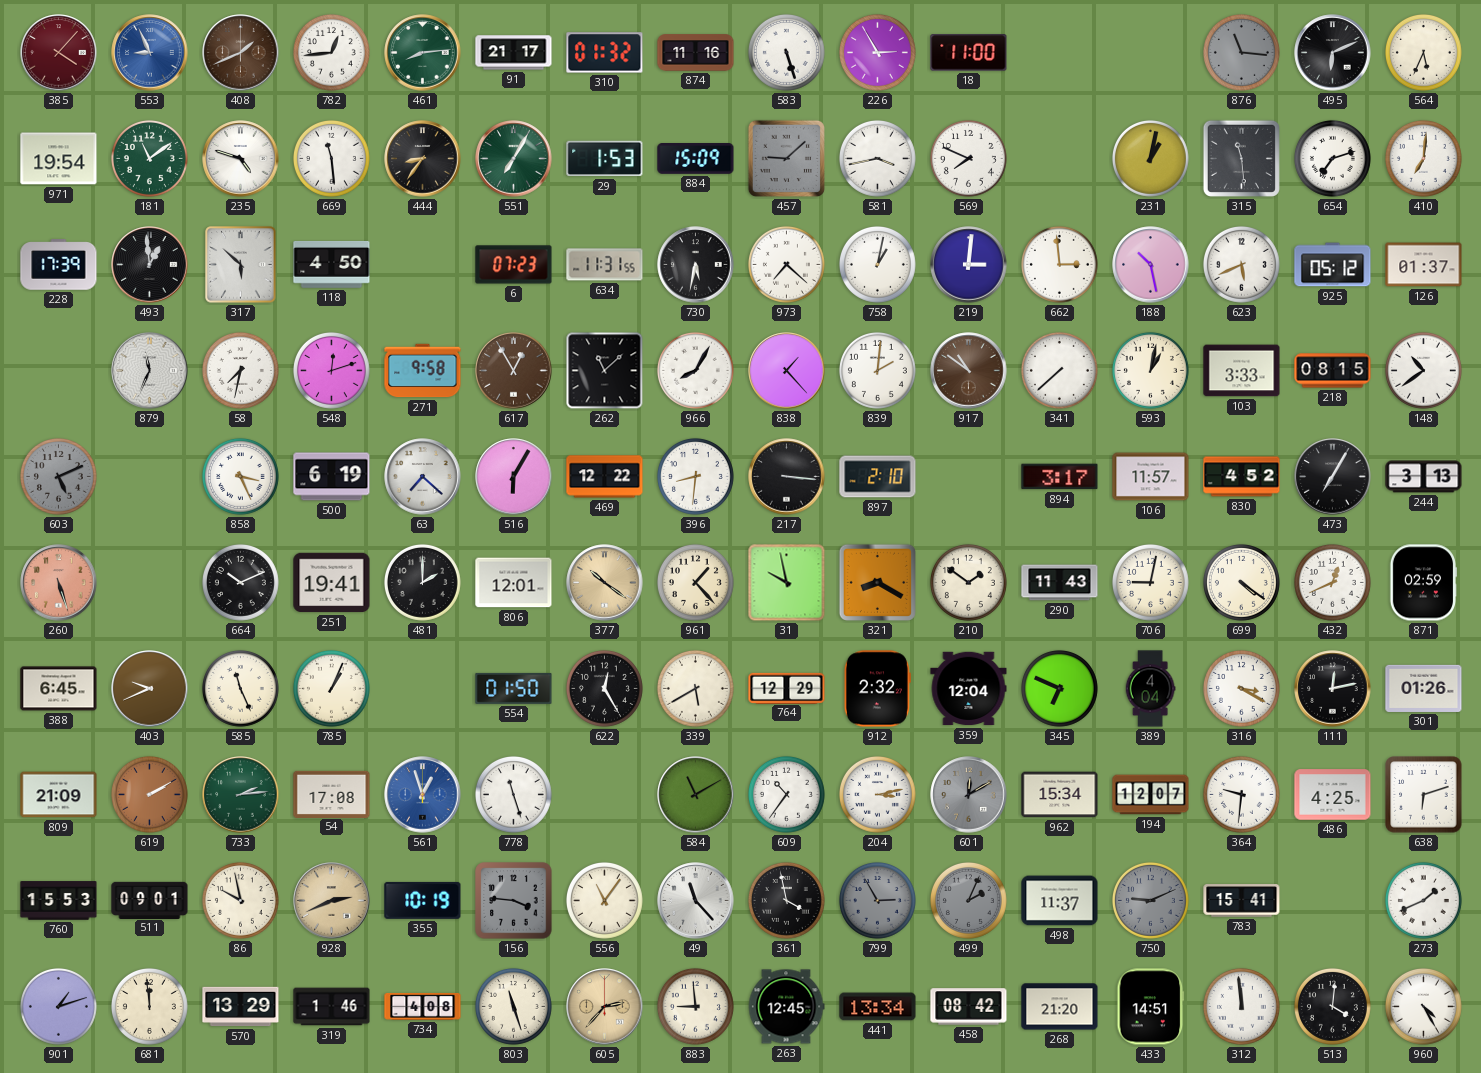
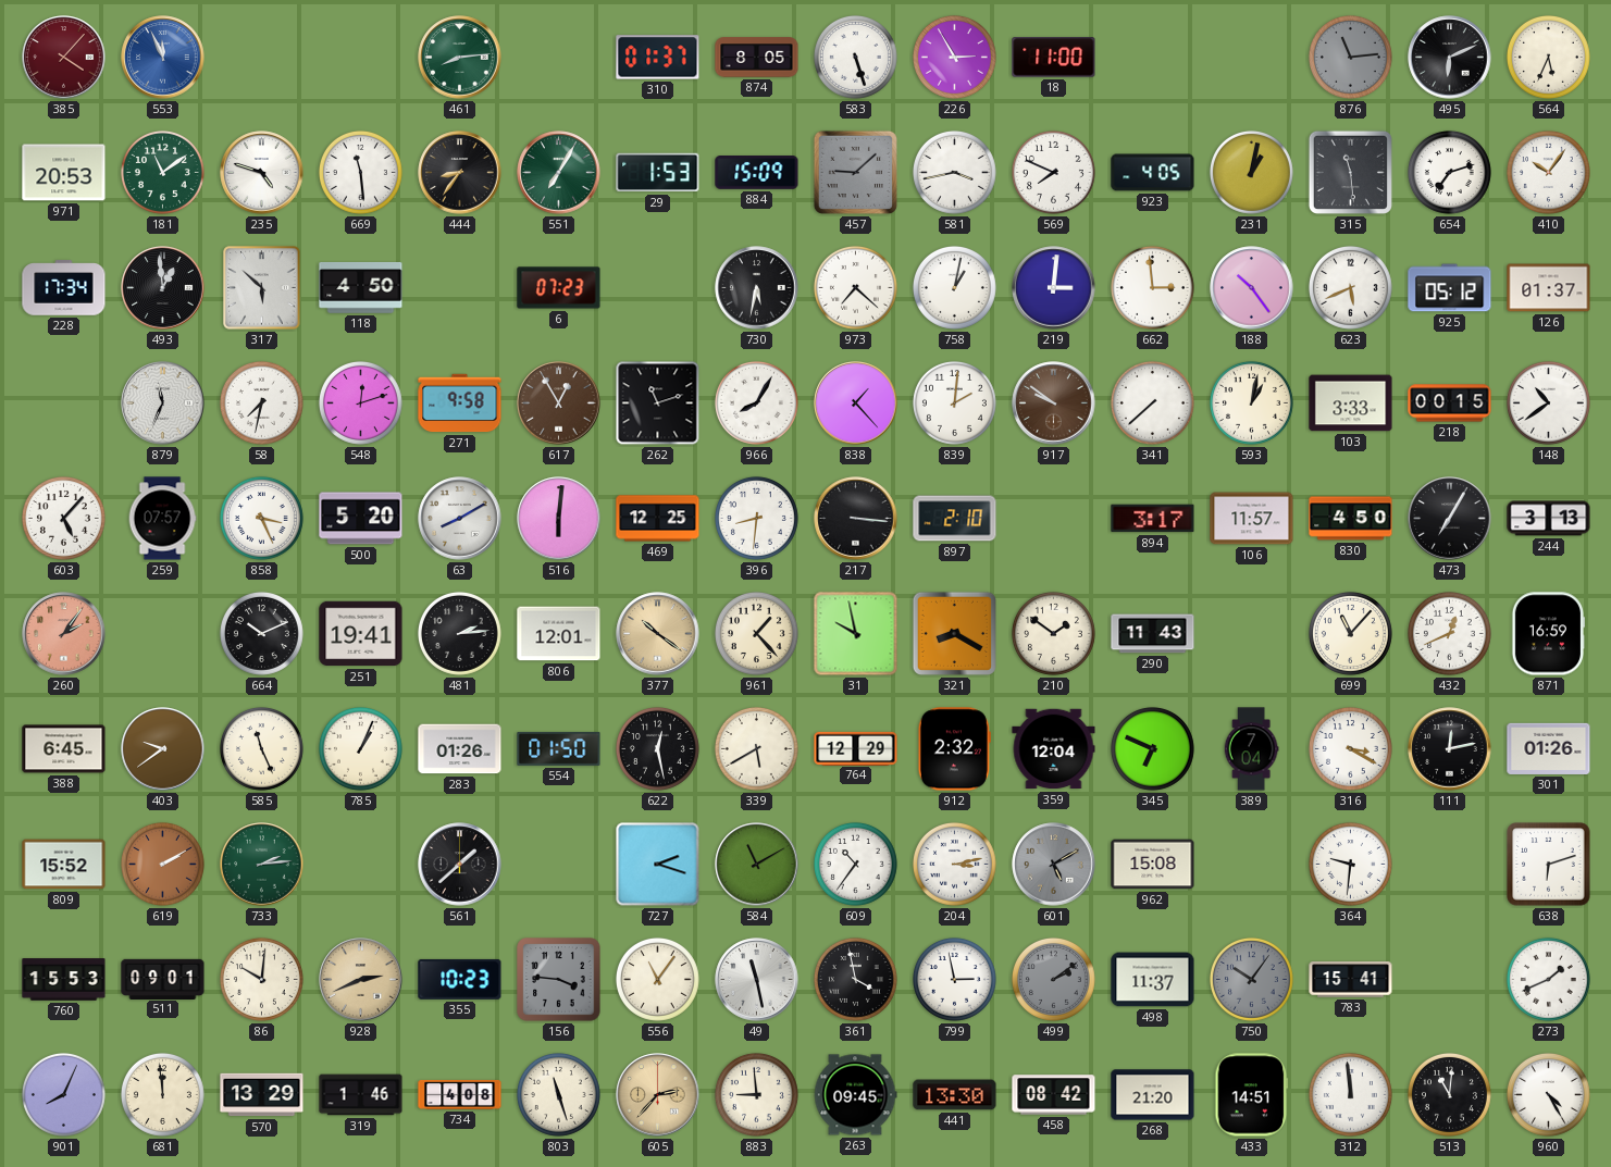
553: 8:56 -> 11:56
408: 1:41 -> none
782: 12:44 -> none
91: 21:17 -> none
310: 01:32 -> 01:37
874: 11:16 -> 8:05
876: 11:16 -> 11:14
971: 19:54 -> 20:53
923: none -> 4:05
410: 7:01 -> 10:06
228: 17:39 -> 17:34
634: 11:31 -> none
188: 10:28 -> 10:24
262: 11:08 -> 11:12
917: 10:51 -> 9:51
218: 08:15 -> 00:15
603: 5:11 -> 5:07
603 dial: grey -> white
259: none -> 07:57
500: 6:19 -> 5:20
63: 7:22 -> 8:10
516: 6:05 -> 6:01
469: 12:22 -> 12:25
830: 4:52 -> 4:50
260: 5:27 -> 2:06
481: 2:00 -> 2:14
706: 9:02 -> none
699: 4:21 -> 11:07
871: 02:59 -> 16:59
403: 9:41 -> 9:39
283: none -> 01:26
622: 12:25 -> 12:28
389: 4:04 -> 7:04
809: 21:09 -> 15:52
54: 17:08 -> none
561: 12:57 -> 1:38
561 dial: blue -> black
778: 11:27 -> none
727: none -> 2:18
601: 12:10 -> 5:10
962: 15:34 -> 15:08
194: 12:07 -> none
486: 4:25 -> none
86: 9:58 -> 10:01
355: 10:19 -> 10:23
49: 11:23 -> 11:28
799: 2:55 -> 2:58
799 dial: grey -> white
499: 2:04 -> 2:09
750: 9:11 -> 10:06
901: 1:12 -> 8:04
263: 12:45 -> 09:45
441: 13:34 -> 13:30
513: 4:01 -> 11:01
